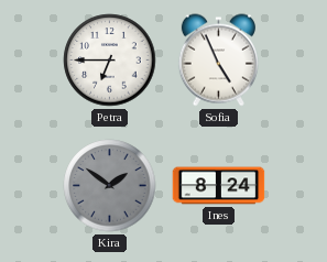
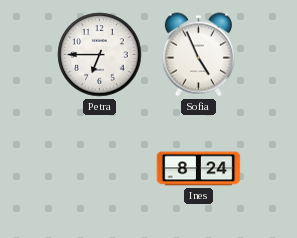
Kira: 1:51 -> none
